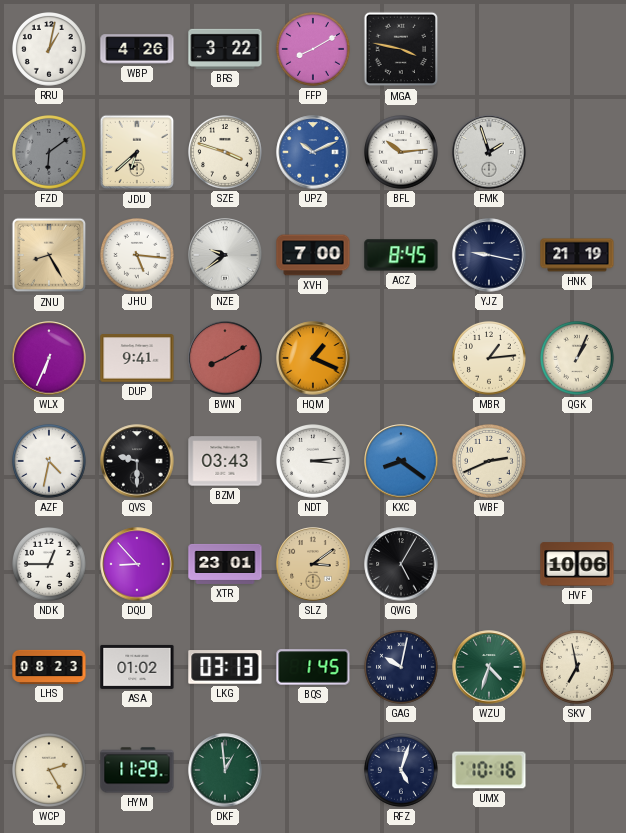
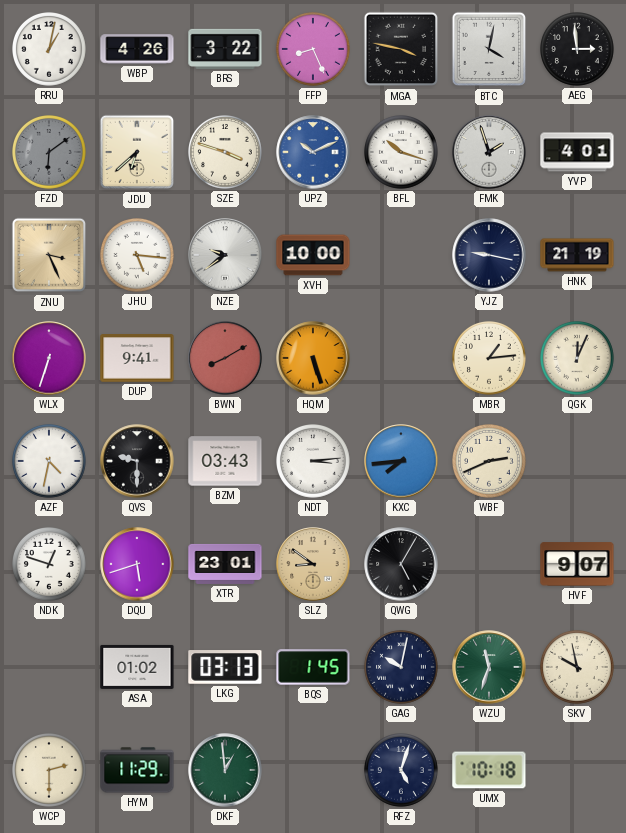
FFP: 8:10 -> 8:26
BTC: none -> 4:02
AEG: none -> 2:59
BFL: 10:14 -> 10:18
YVP: none -> 4:01
ZNU: 8:25 -> 3:26
XVH: 7:00 -> 10:00
ACZ: 8:45 -> none
WLX: 6:34 -> 6:33
HQM: 1:19 -> 5:27
QGK: 1:04 -> 12:04
KXC: 8:21 -> 7:44
NDK: 12:45 -> 12:48
DQU: 8:53 -> 5:42
SLZ: 3:09 -> 8:51
HVF: 10:06 -> 9:07
LHS: 08:23 -> none
WZU: 4:33 -> 11:33
SKV: 6:58 -> 9:58
WCP: 2:25 -> 2:30
UMX: 10:16 -> 10:18
